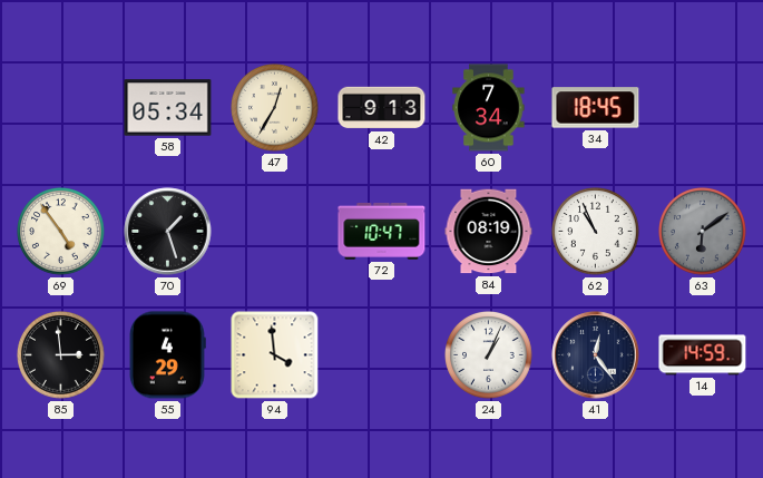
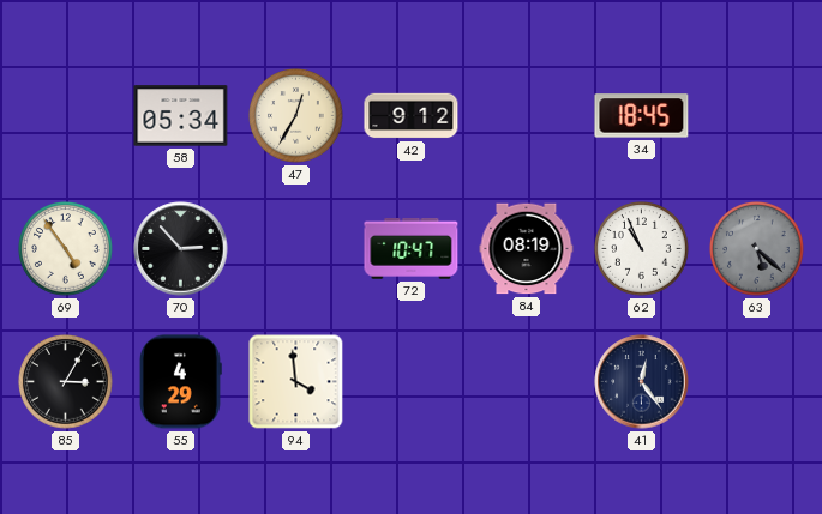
42: 9:13 -> 9:12
60: 7:34 -> none
70: 1:27 -> 2:53
63: 6:09 -> 5:22
85: 2:59 -> 3:05
24: 1:04 -> none
14: 14:59 -> none
